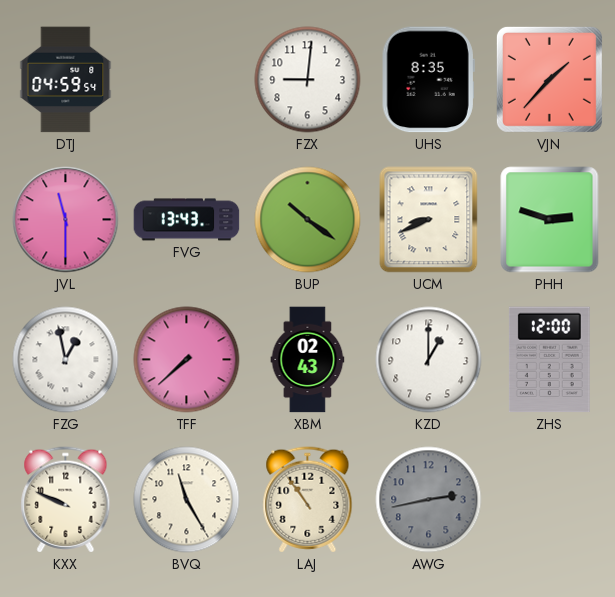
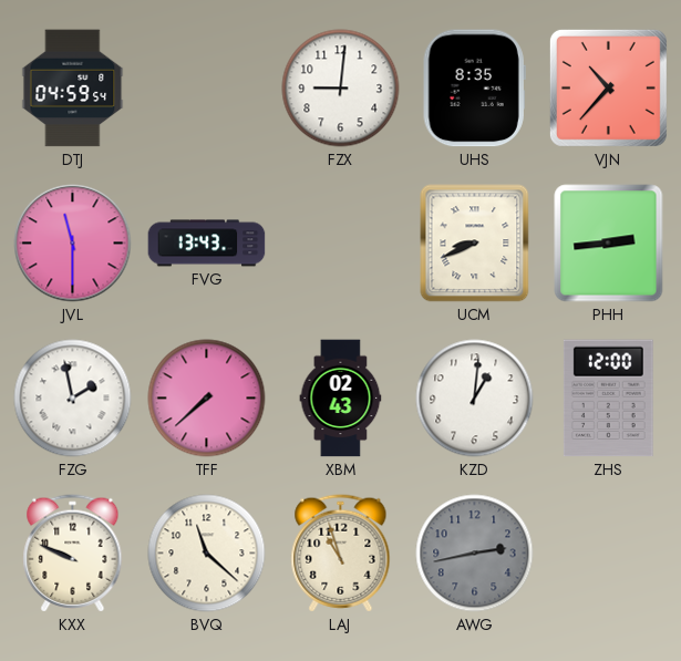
VJN: 1:37 -> 10:37
BUP: 10:21 -> none
PHH: 2:48 -> 2:44
FZG: 12:58 -> 1:58
KZD: 1:00 -> 1:01
BVQ: 11:25 -> 11:22
LAJ: 10:54 -> 10:57
